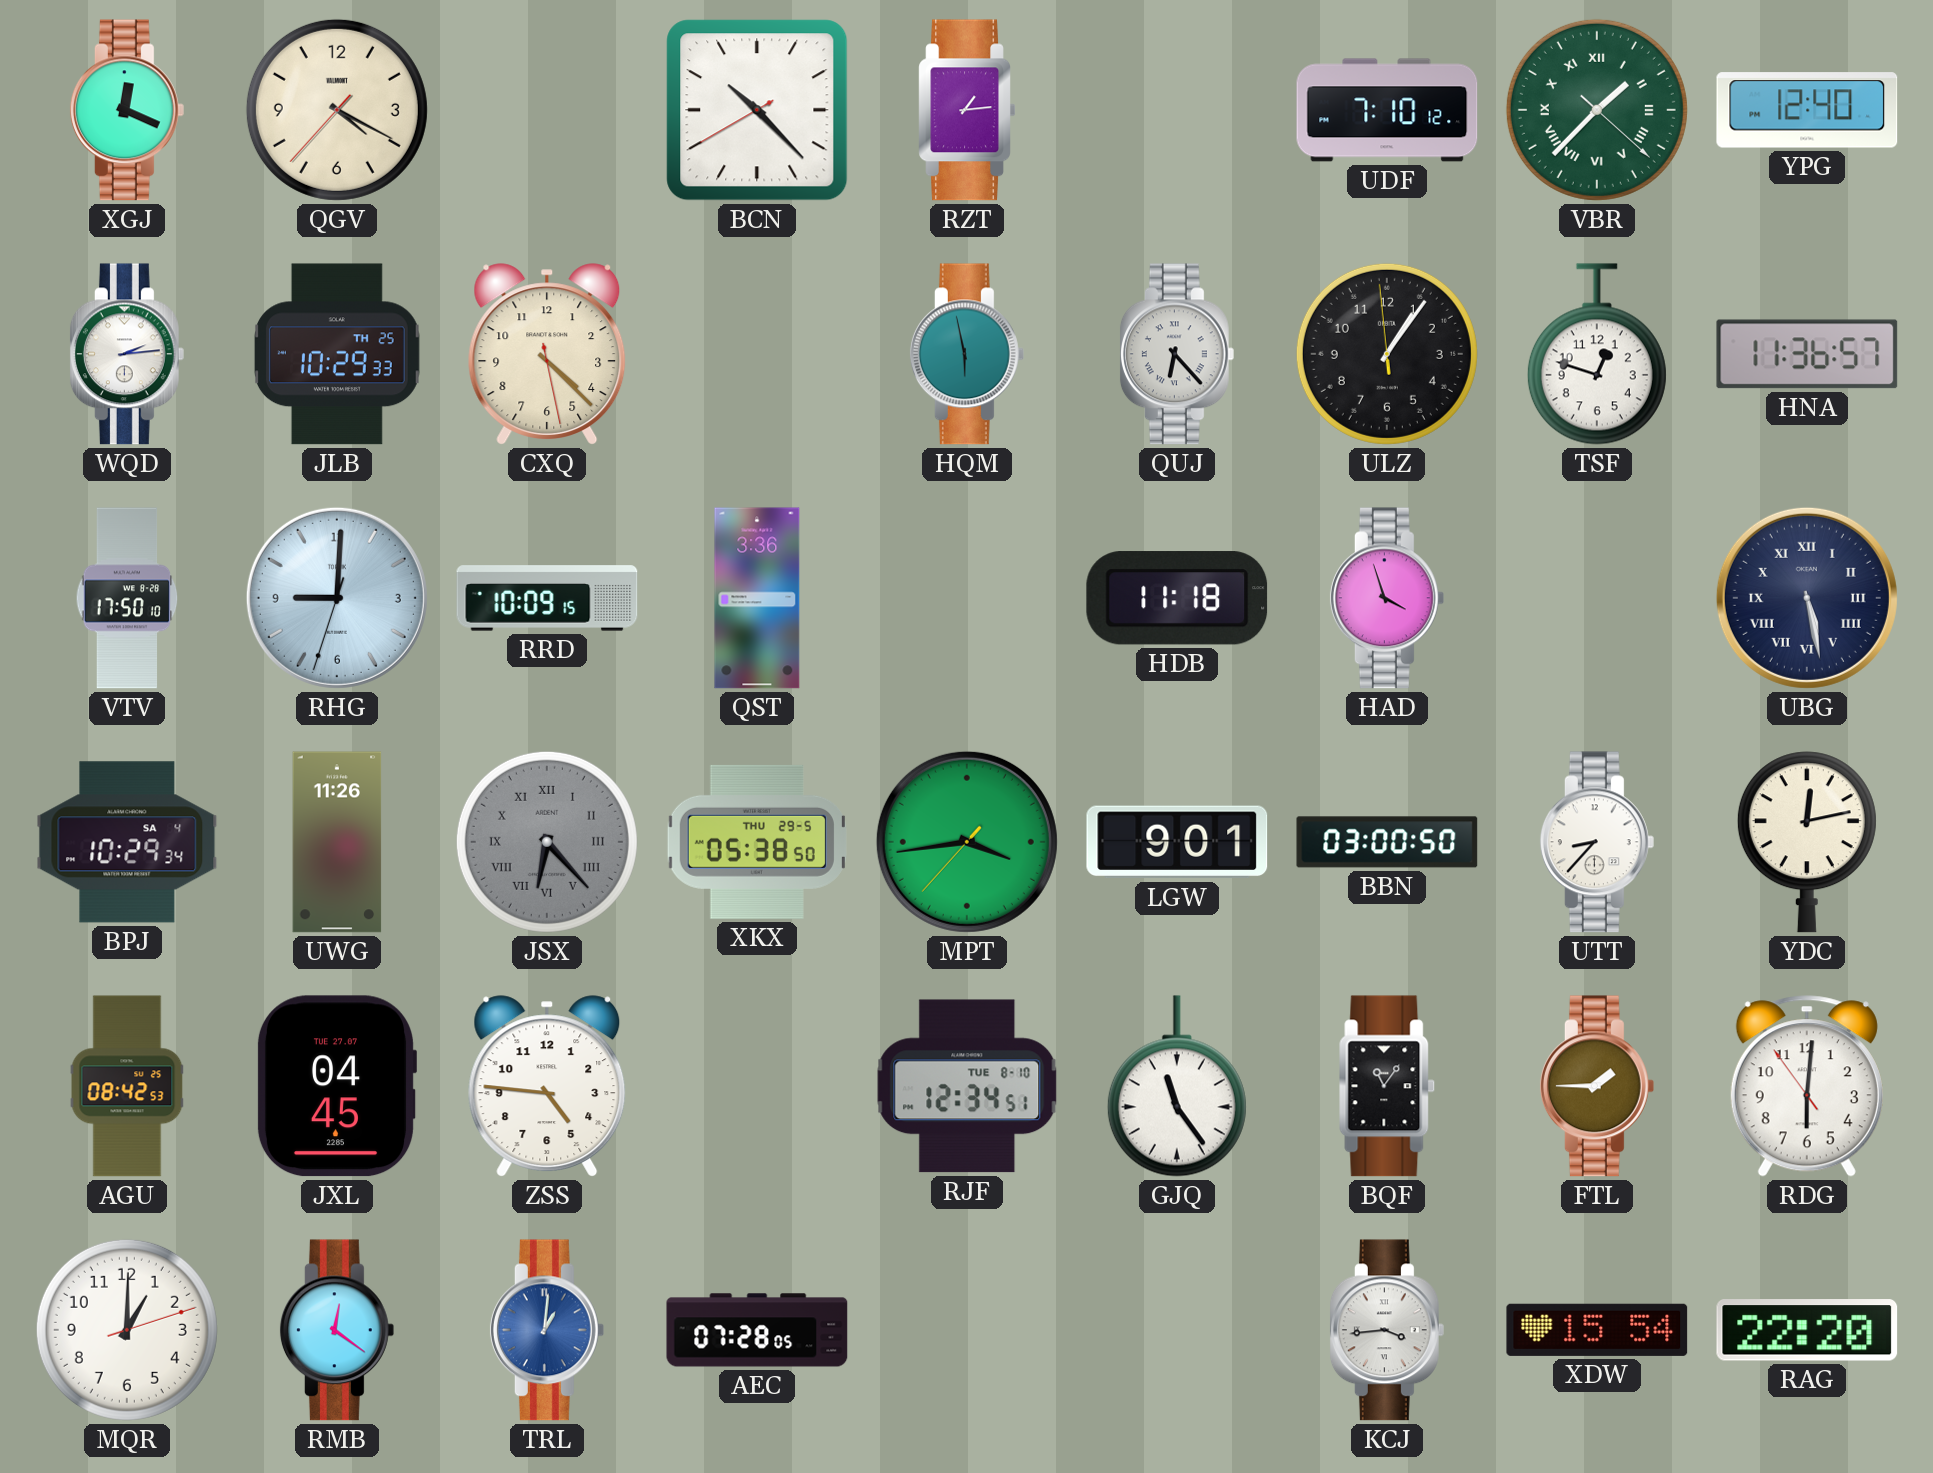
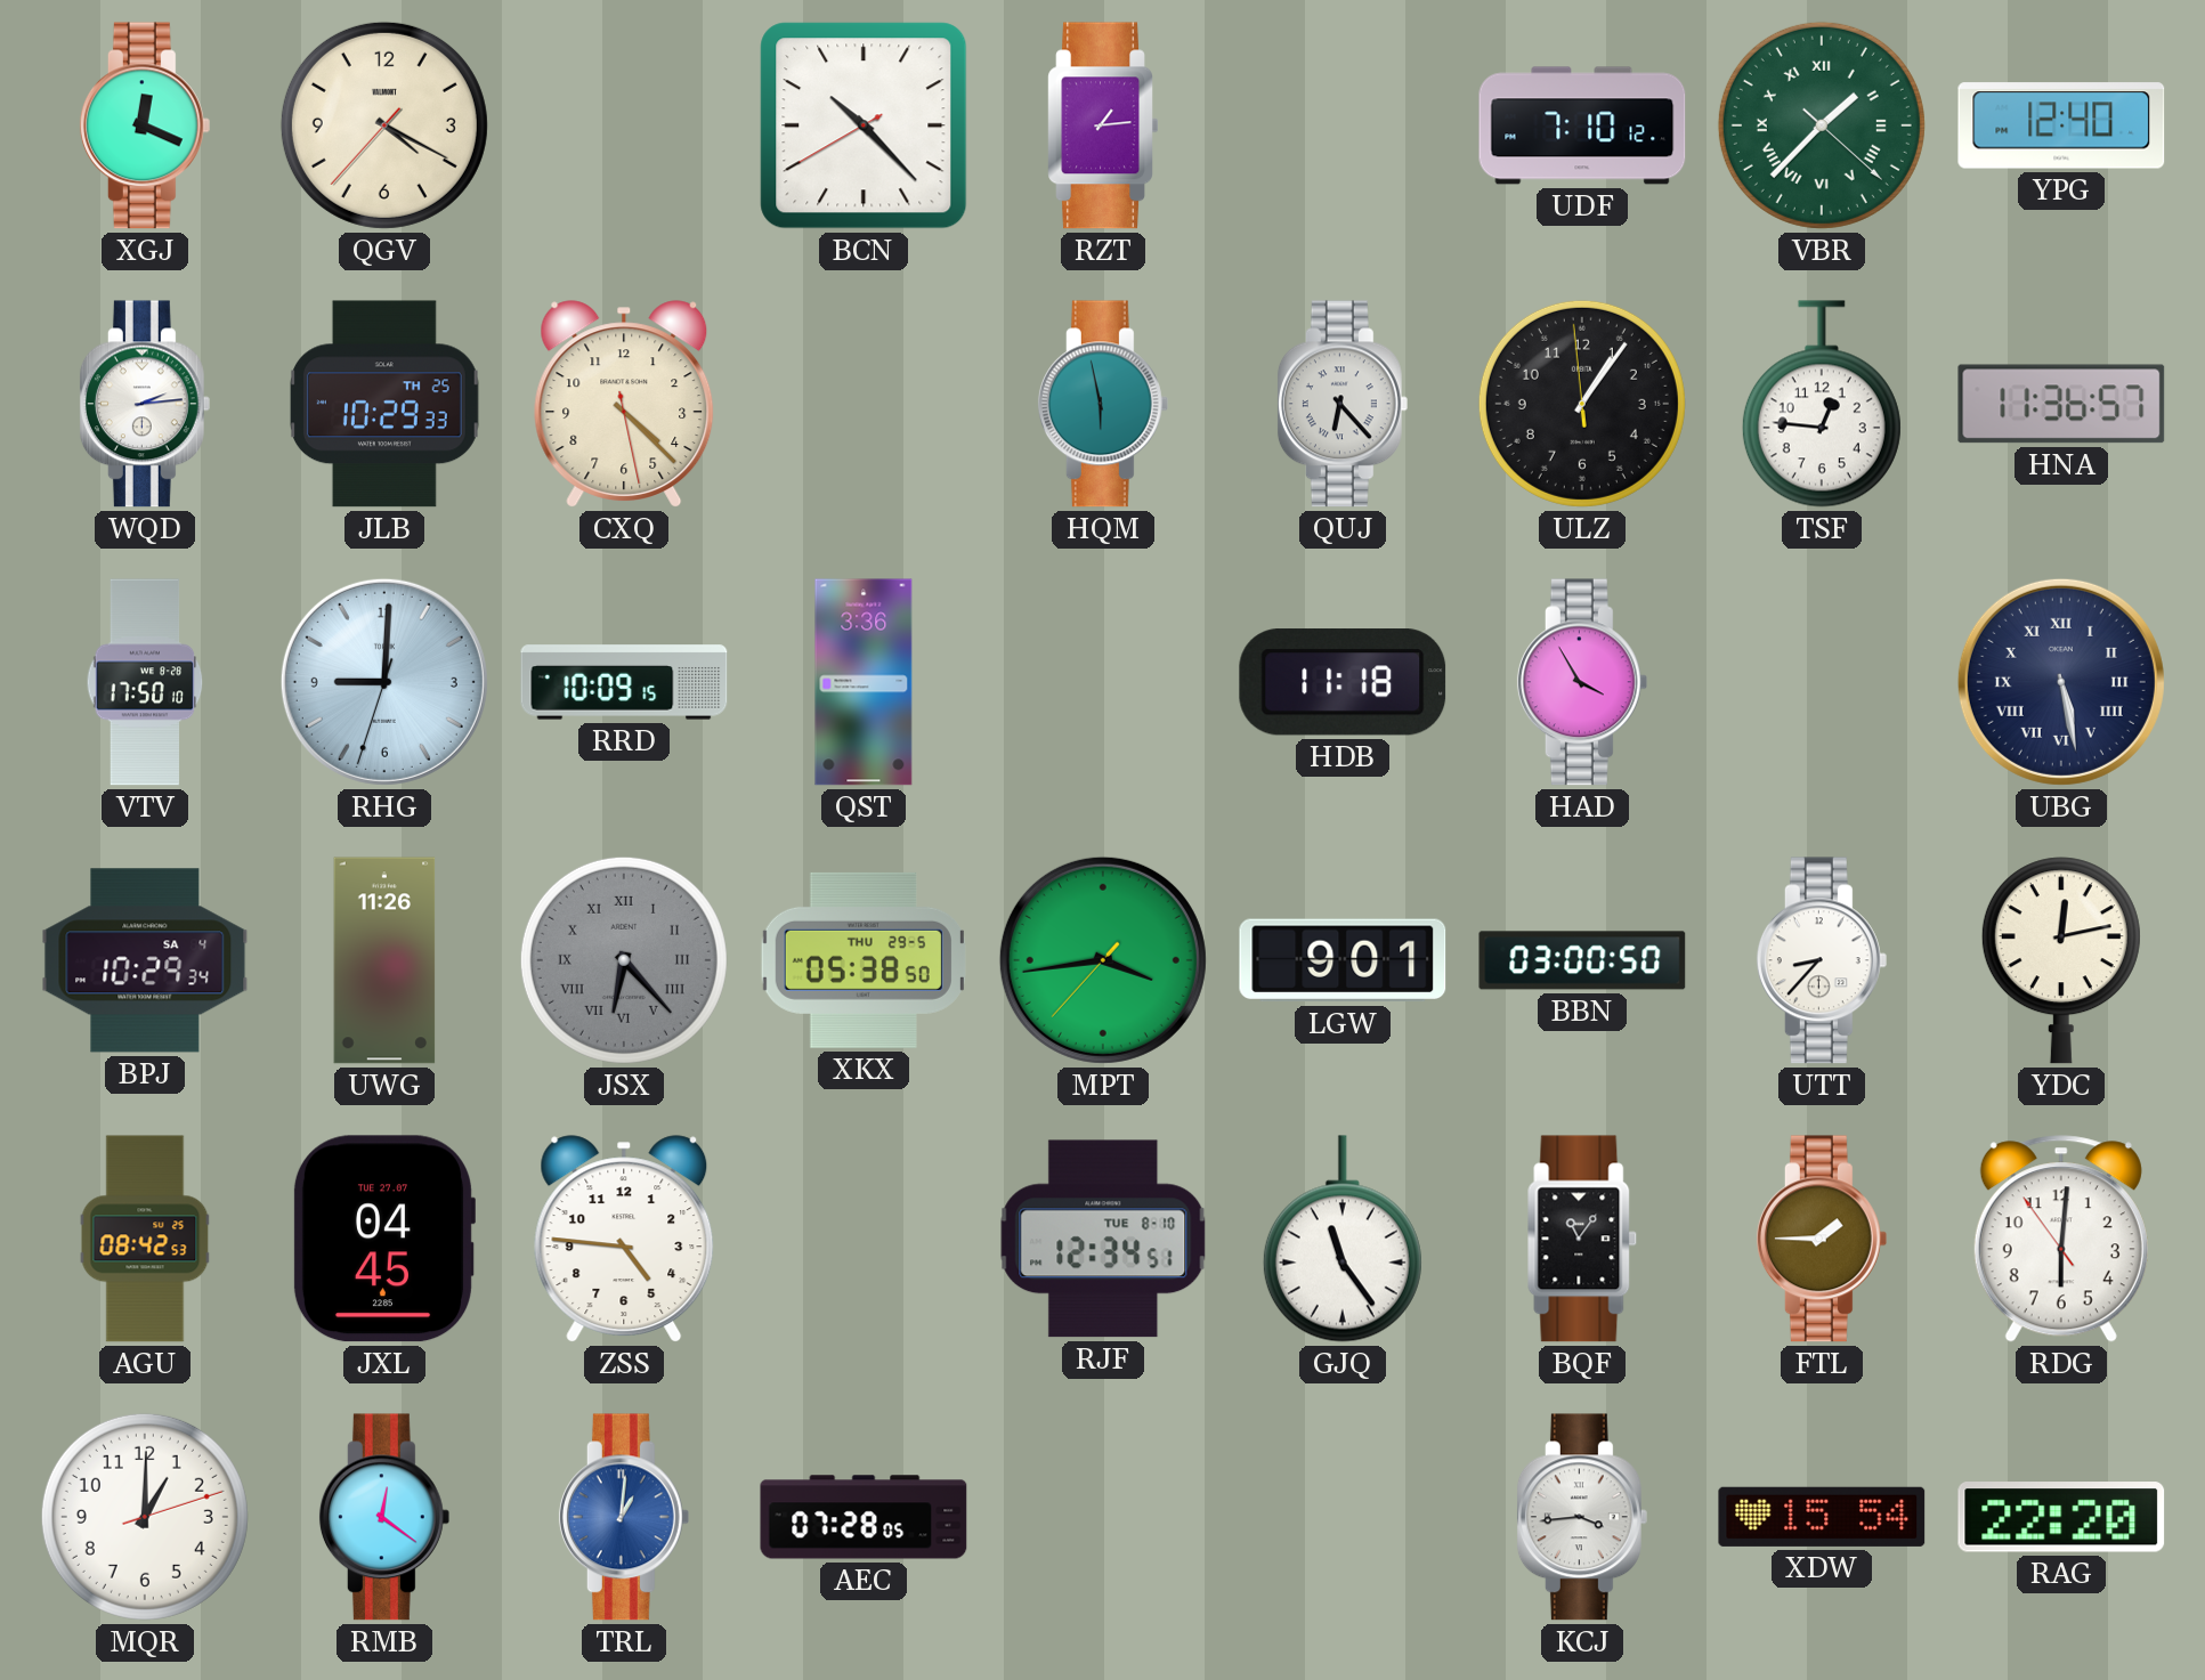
TSF: 12:48 -> 12:46
HAD: 3:57 -> 3:55
